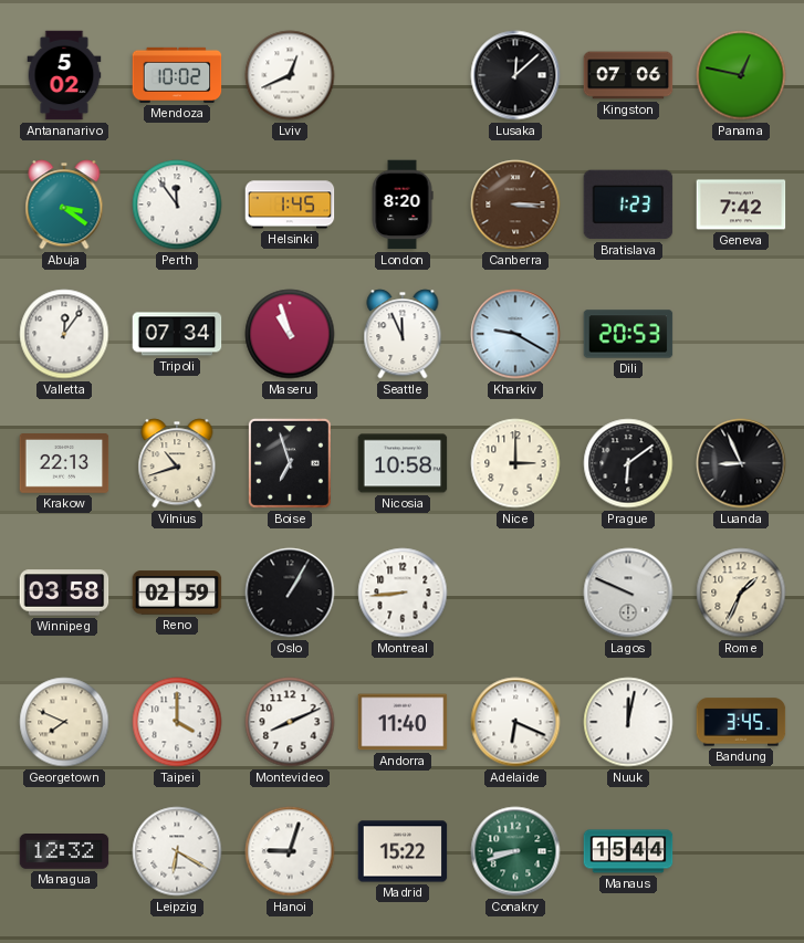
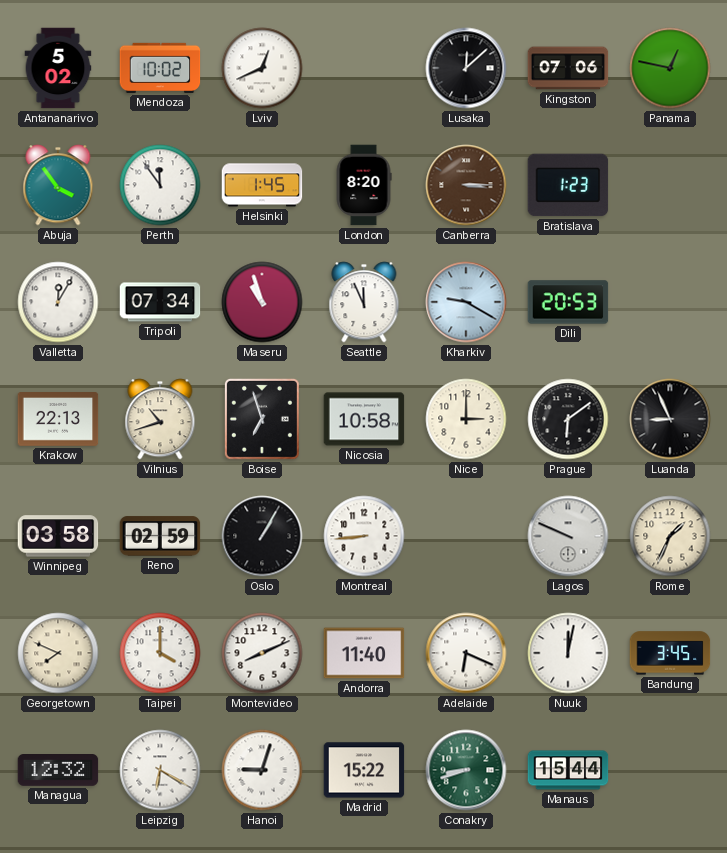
Abuja: 3:21 -> 3:54
Geneva: 7:42 -> none
Valletta: 12:06 -> 12:05
